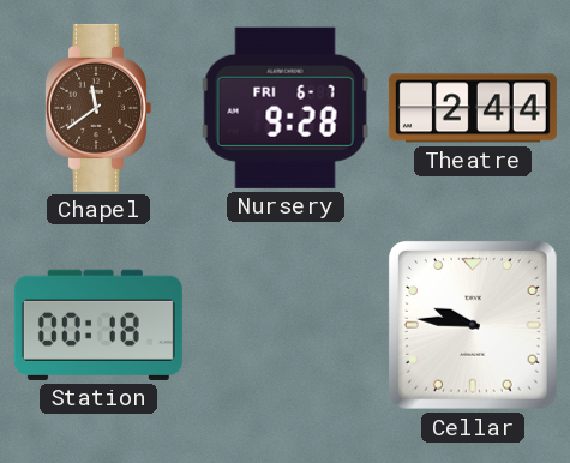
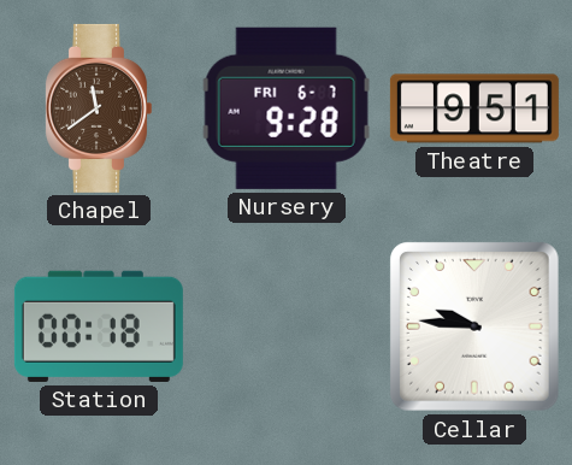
Theatre: 2:44 -> 9:51
